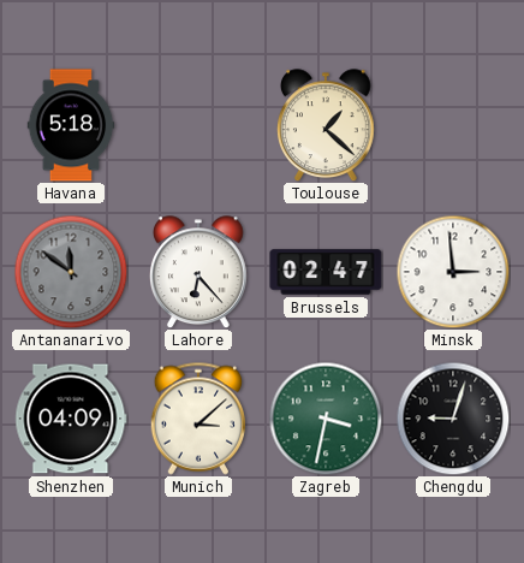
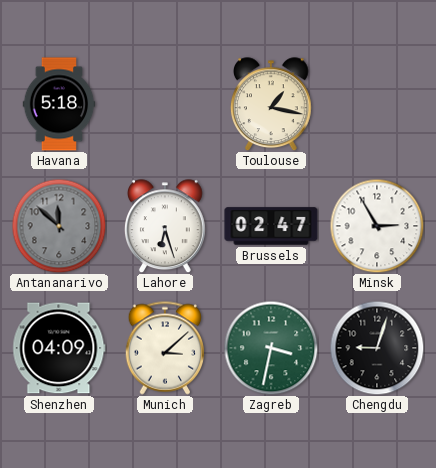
Toulouse: 1:22 -> 1:17
Antananarivo: 11:51 -> 11:52
Lahore: 6:23 -> 6:27
Minsk: 2:59 -> 2:55
